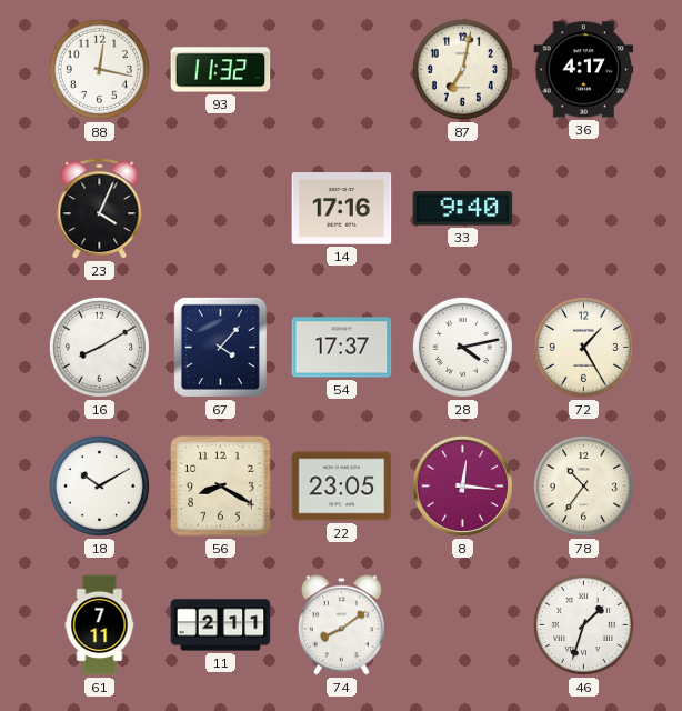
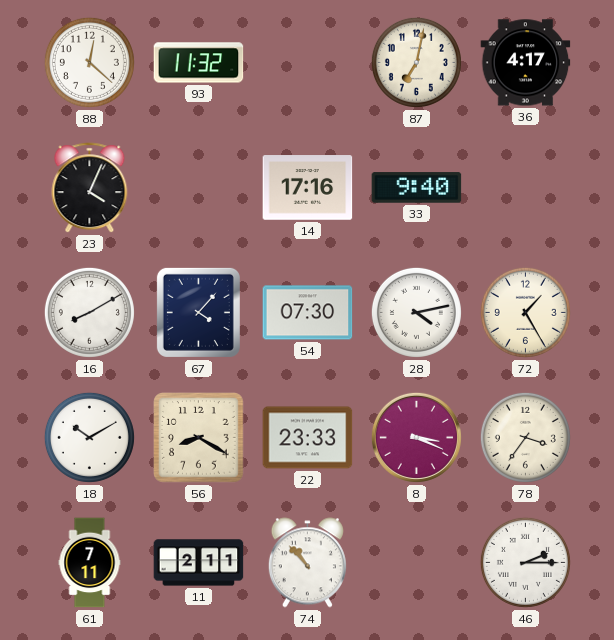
88: 12:17 -> 12:22
54: 17:37 -> 07:30
22: 23:05 -> 23:33
8: 12:16 -> 3:19
78: 10:36 -> 3:36
74: 8:09 -> 10:53
46: 1:33 -> 2:15
